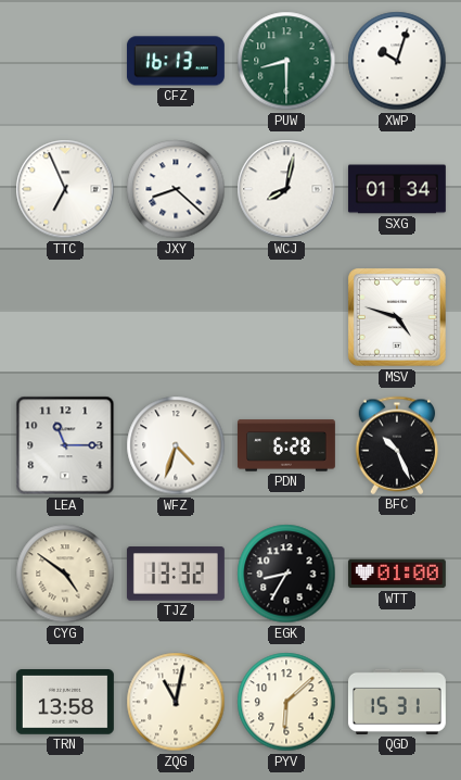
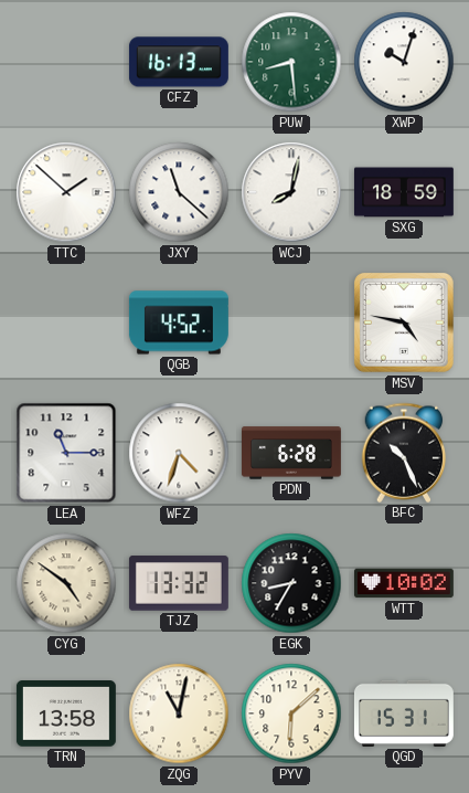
PUW: 8:30 -> 8:29
TTC: 6:56 -> 1:52
JXY: 8:22 -> 11:22
SXG: 01:34 -> 18:59
QGB: none -> 4:52
MSV: 4:48 -> 4:47
WTT: 01:00 -> 10:02
